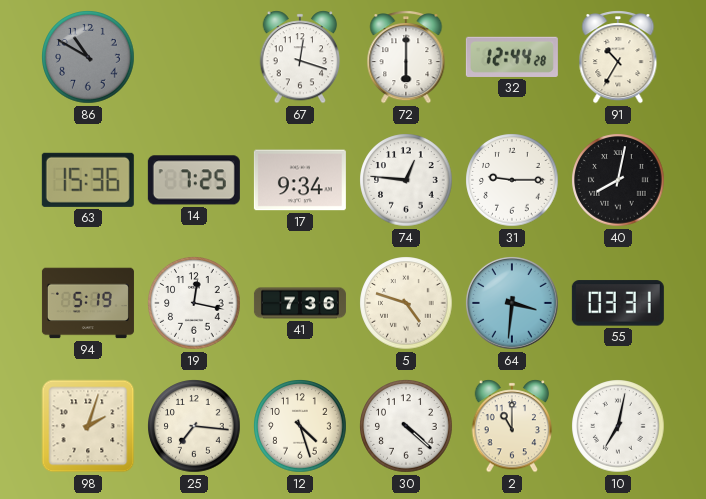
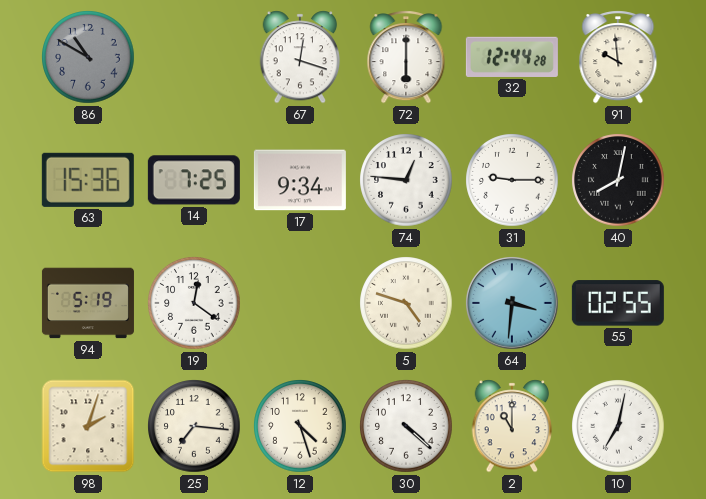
91: 10:35 -> 9:59
19: 12:17 -> 12:21
41: 7:36 -> none
55: 03:31 -> 02:55
